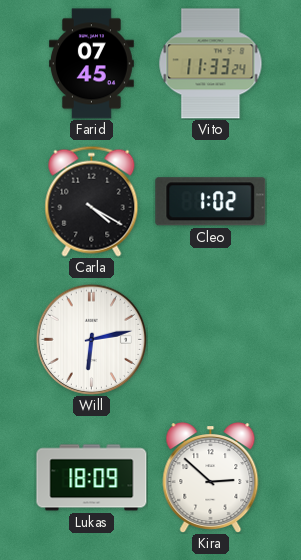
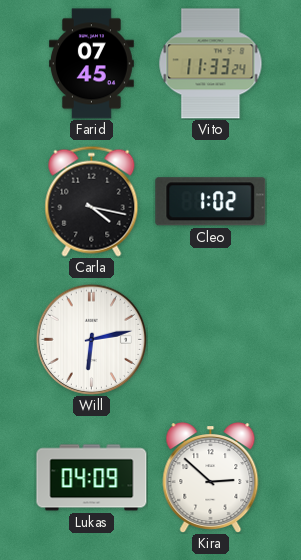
Carla: 4:20 -> 4:17
Lukas: 18:09 -> 04:09
